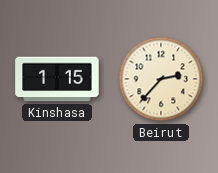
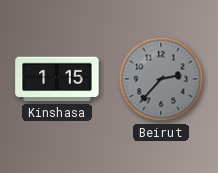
Beirut dial: cream -> grey
